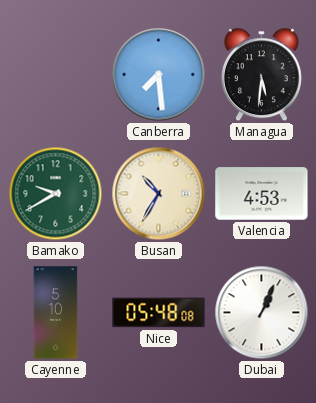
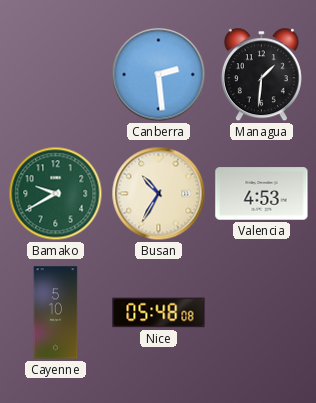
Canberra: 7:29 -> 2:29
Managua: 5:31 -> 1:31
Dubai: 1:04 -> none
